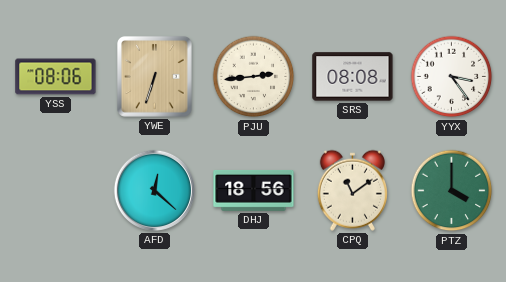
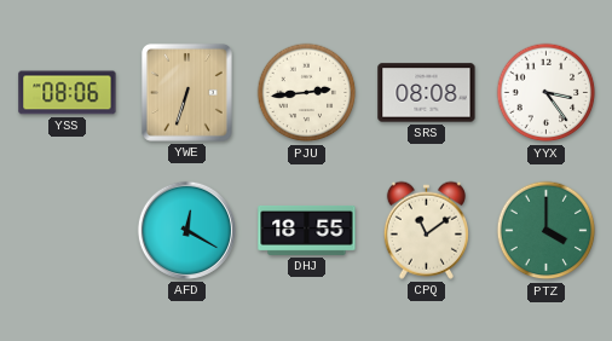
AFD: 12:22 -> 12:20
DHJ: 18:56 -> 18:55
